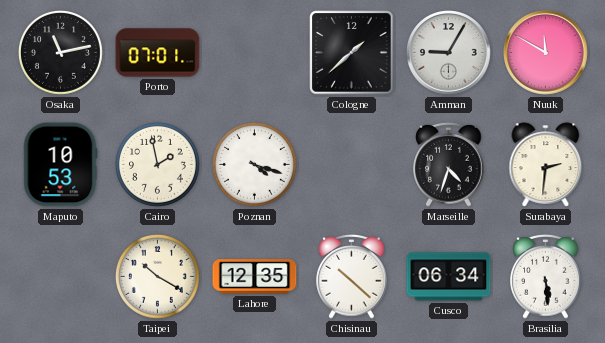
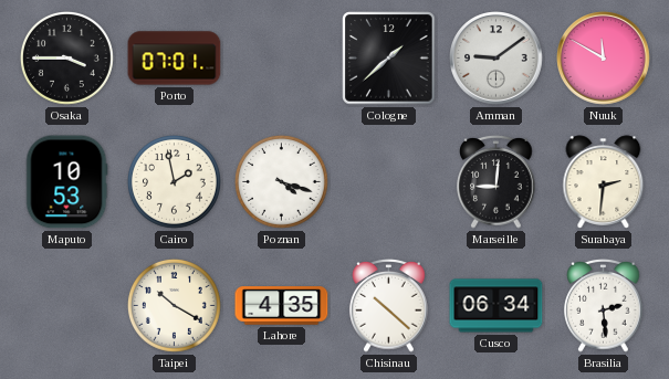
Osaka: 11:13 -> 3:45
Amman: 9:05 -> 9:09
Marseille: 4:33 -> 9:01
Lahore: 12:35 -> 4:35
Brasilia: 5:29 -> 2:29
